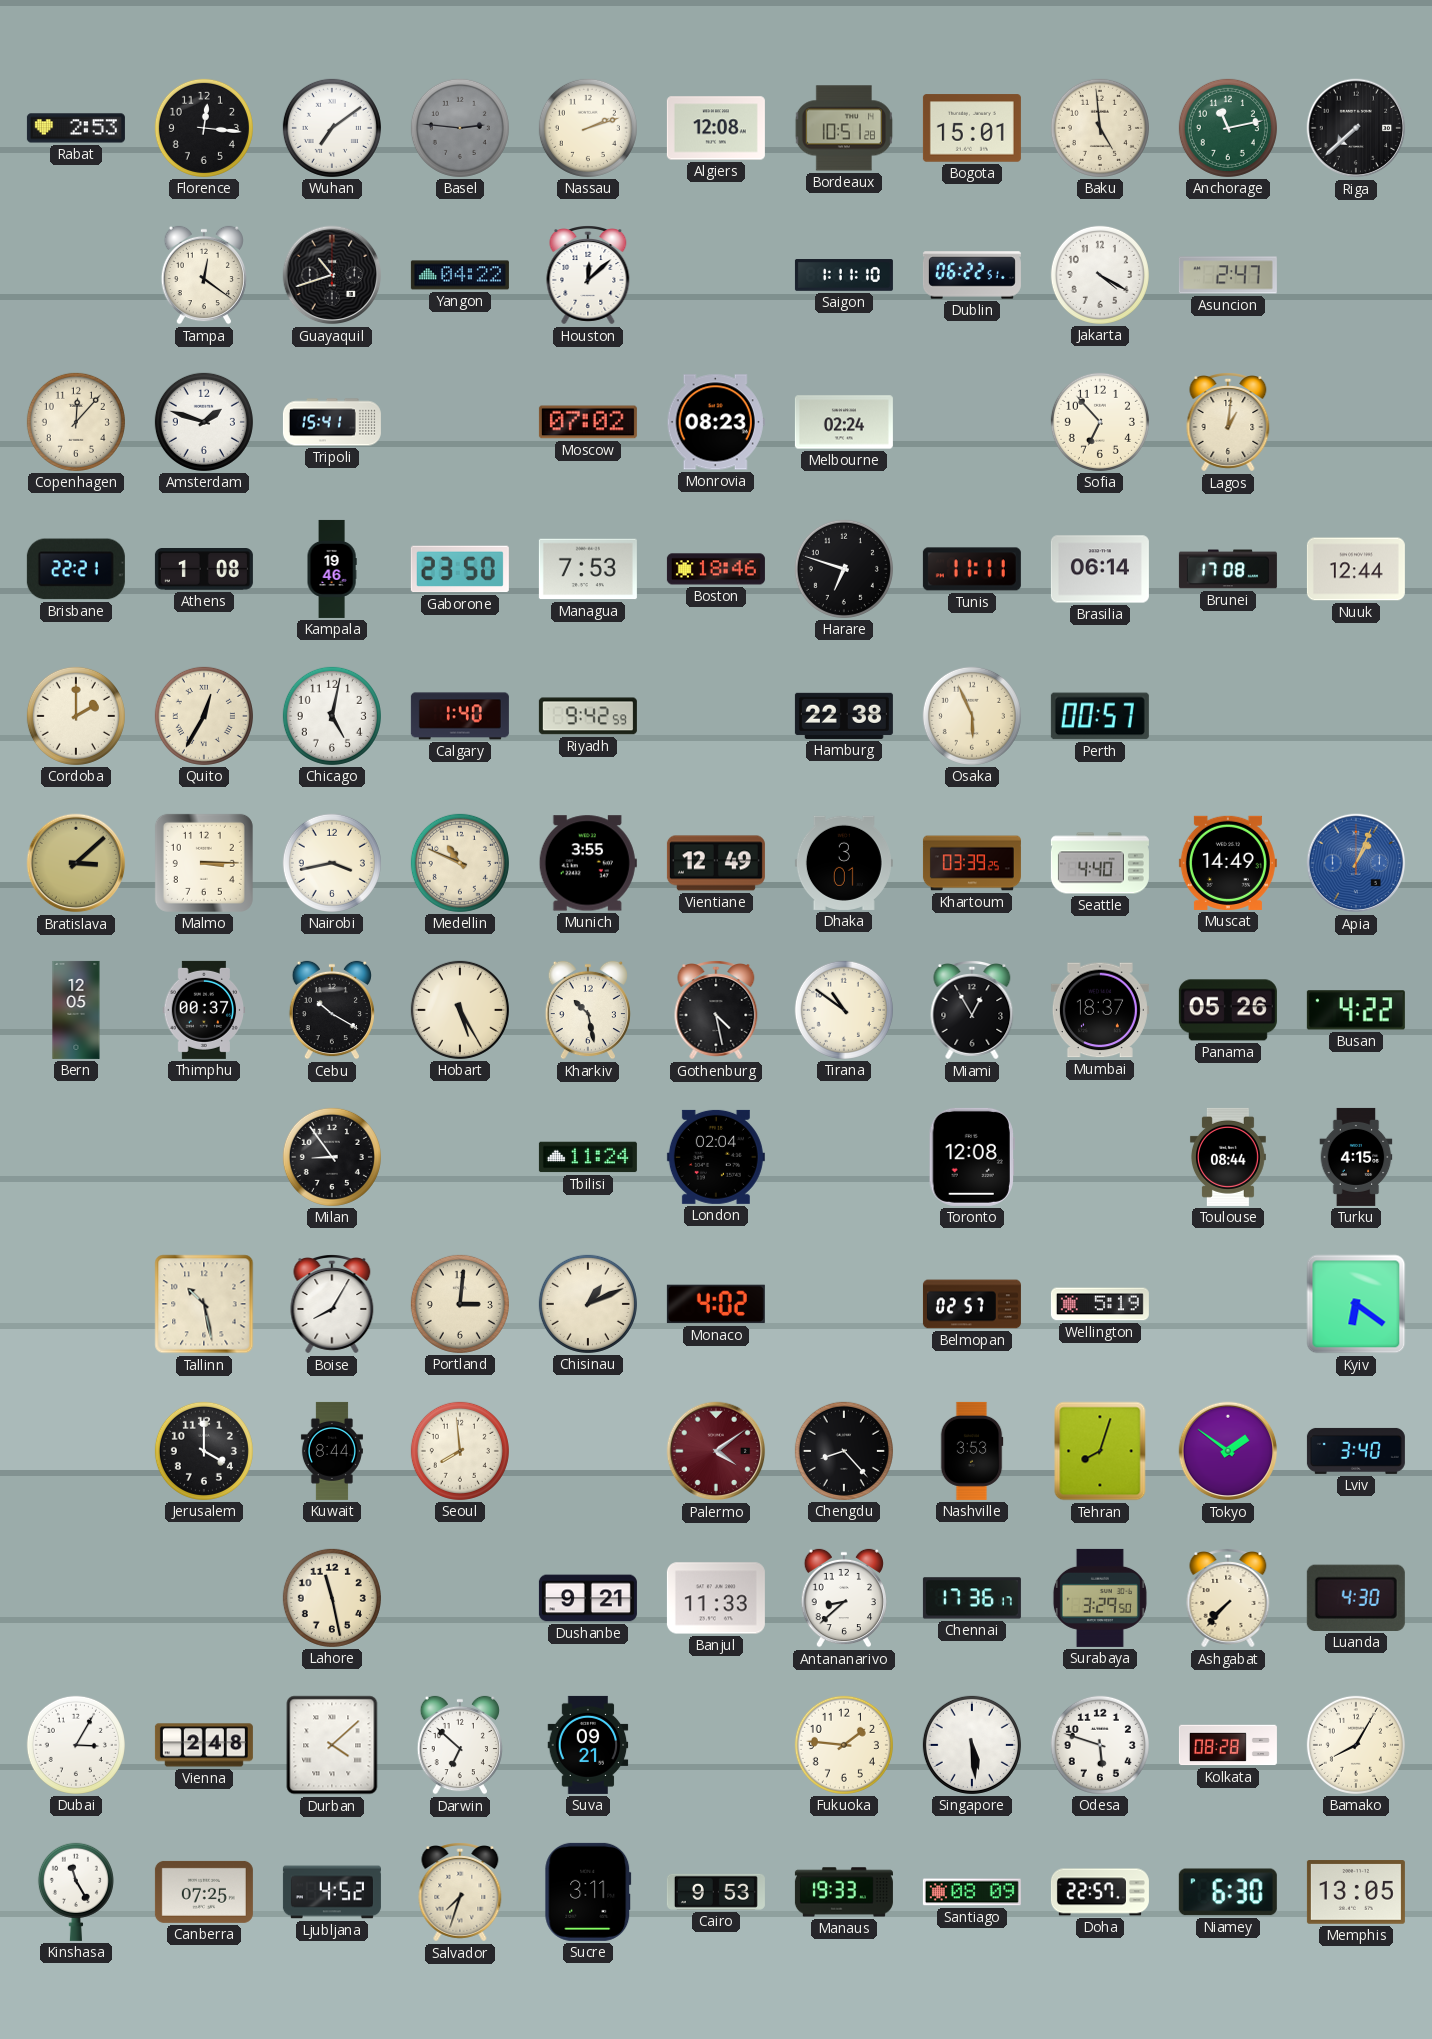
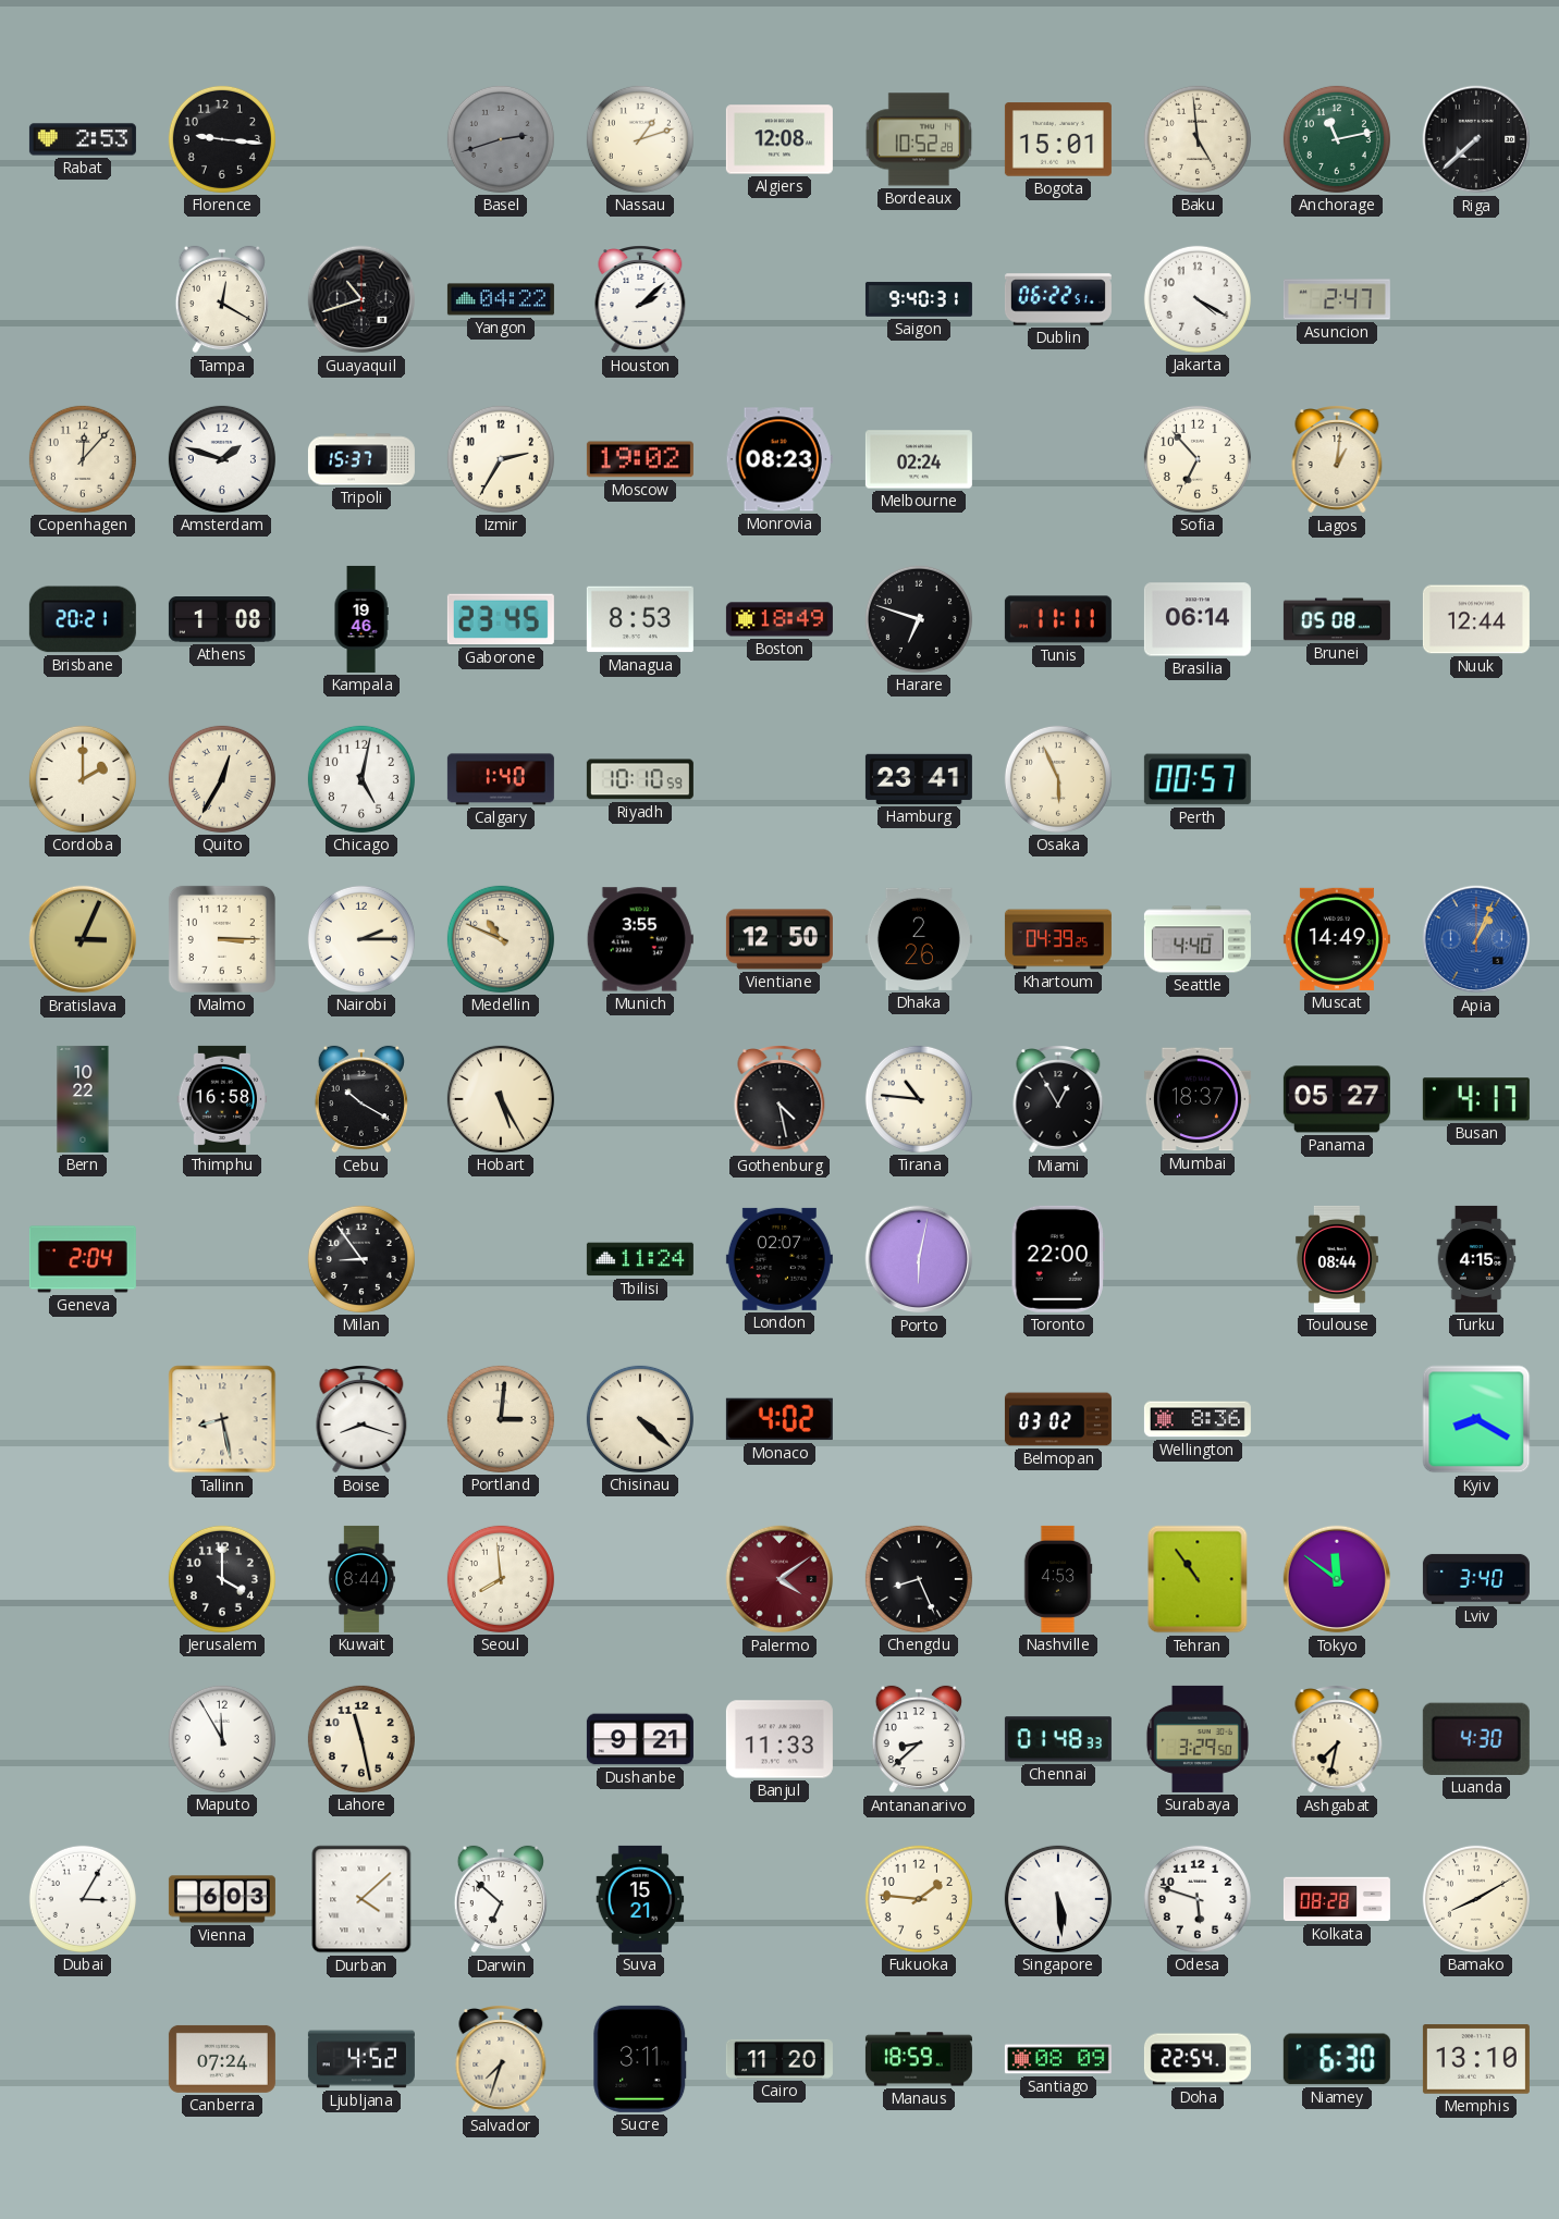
Florence: 12:16 -> 9:16
Wuhan: 7:09 -> none
Basel: 2:46 -> 2:42
Nassau: 2:12 -> 1:12
Bordeaux: 10:51 -> 10:52
Tampa: 12:21 -> 12:20
Houston: 12:08 -> 2:08
Saigon: 1:11 -> 9:40
Tripoli: 15:41 -> 15:37
Izmir: none -> 2:35
Moscow: 07:02 -> 19:02
Brisbane: 22:21 -> 20:21
Gaborone: 23:50 -> 23:45
Managua: 7:53 -> 8:53
Boston: 18:46 -> 18:49
Brunei: 17:08 -> 05:08
Riyadh: 9:42 -> 10:10
Hamburg: 22:38 -> 23:41
Bratislava: 3:08 -> 3:04
Nairobi: 3:43 -> 2:15
Vientiane: 12:49 -> 12:50
Dhaka: 3:01 -> 2:26
Khartoum: 03:39 -> 04:39
Bern: 12:05 -> 10:22
Thimphu: 00:37 -> 16:58
Kharkiv: 10:28 -> none
Tirana: 10:51 -> 10:46
Panama: 05:26 -> 05:27
Busan: 4:22 -> 4:17
Geneva: none -> 2:04
London: 02:04 -> 02:07
Porto: none -> 6:02
Toronto: 12:08 -> 22:00
Tallinn: 10:28 -> 8:28
Boise: 8:05 -> 8:18
Chisinau: 1:11 -> 4:22
Belmopan: 02:57 -> 03:02
Wellington: 5:19 -> 8:36
Kyiv: 6:21 -> 8:20
Chengdu: 8:23 -> 8:26
Nashville: 3:53 -> 4:53
Tehran: 8:03 -> 10:54
Tokyo: 1:51 -> 11:51
Maputo: none -> 11:55
Chennai: 17:36 -> 01:48
Ashgabat: 7:37 -> 7:32
Vienna: 2:48 -> 6:03
Suva: 09:21 -> 15:21
Bamako: 8:05 -> 8:10
Kinshasa: 11:25 -> none
Canberra: 07:25 -> 07:24
Cairo: 9:53 -> 11:20
Manaus: 19:33 -> 18:59
Doha: 22:57 -> 22:54
Memphis: 13:05 -> 13:10
